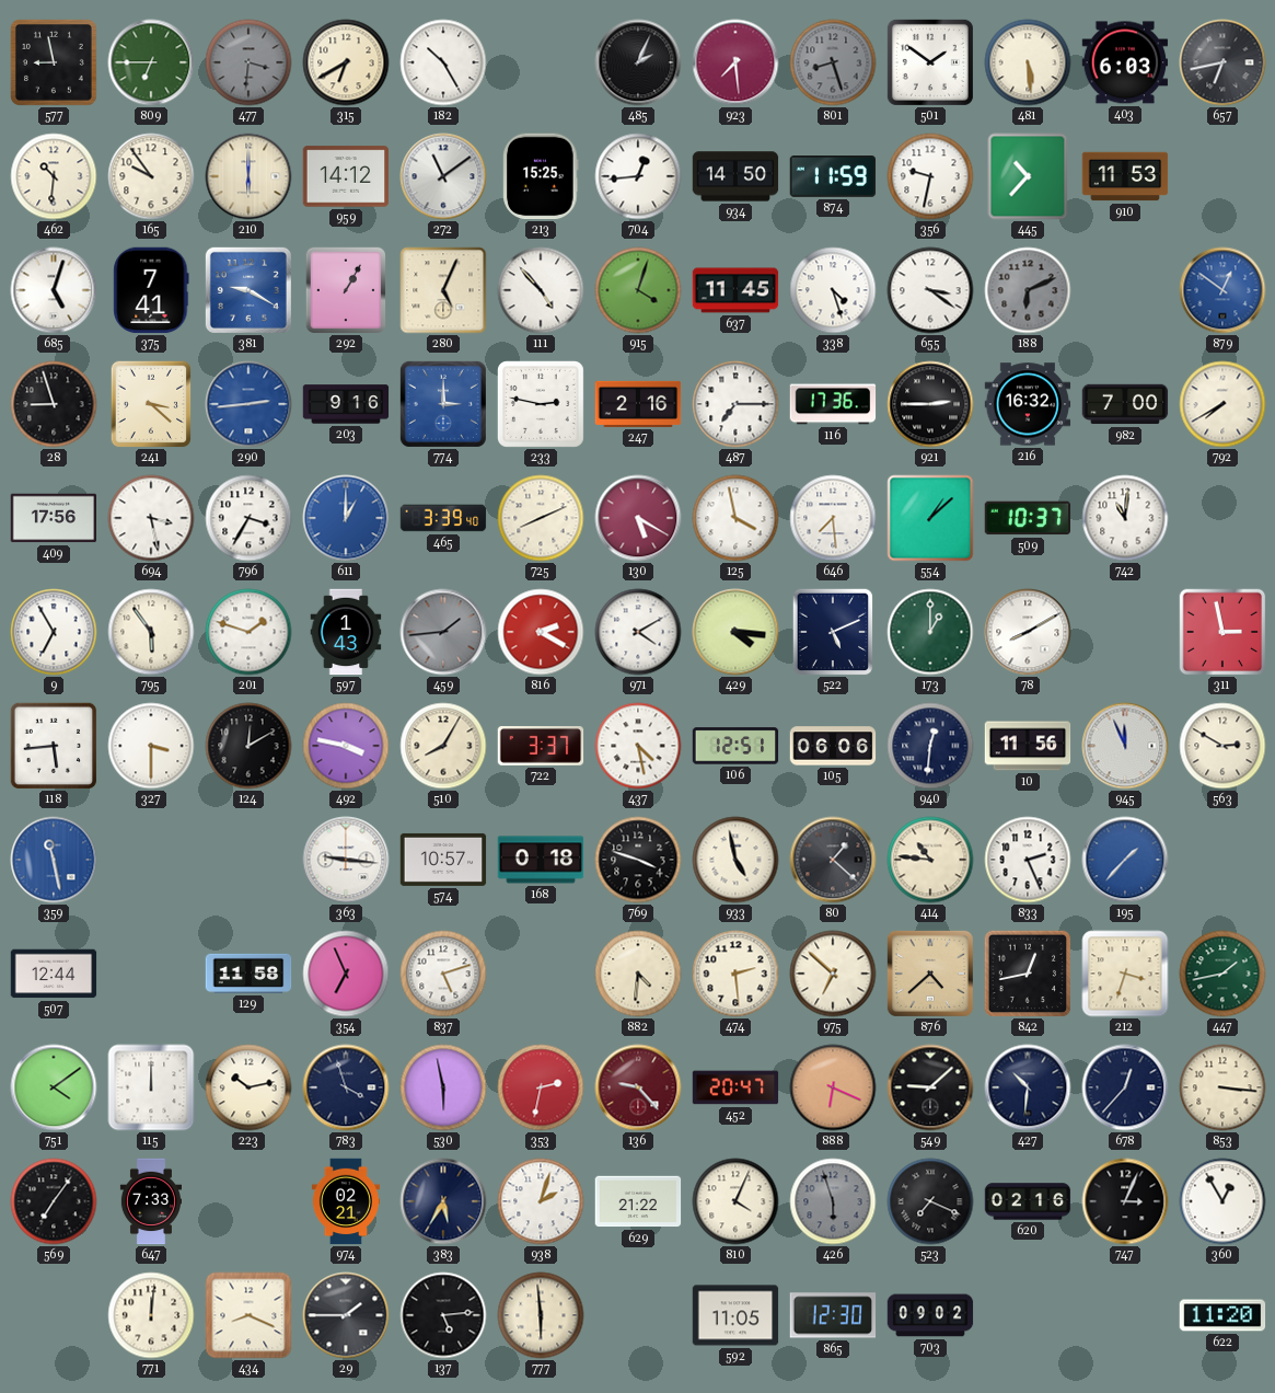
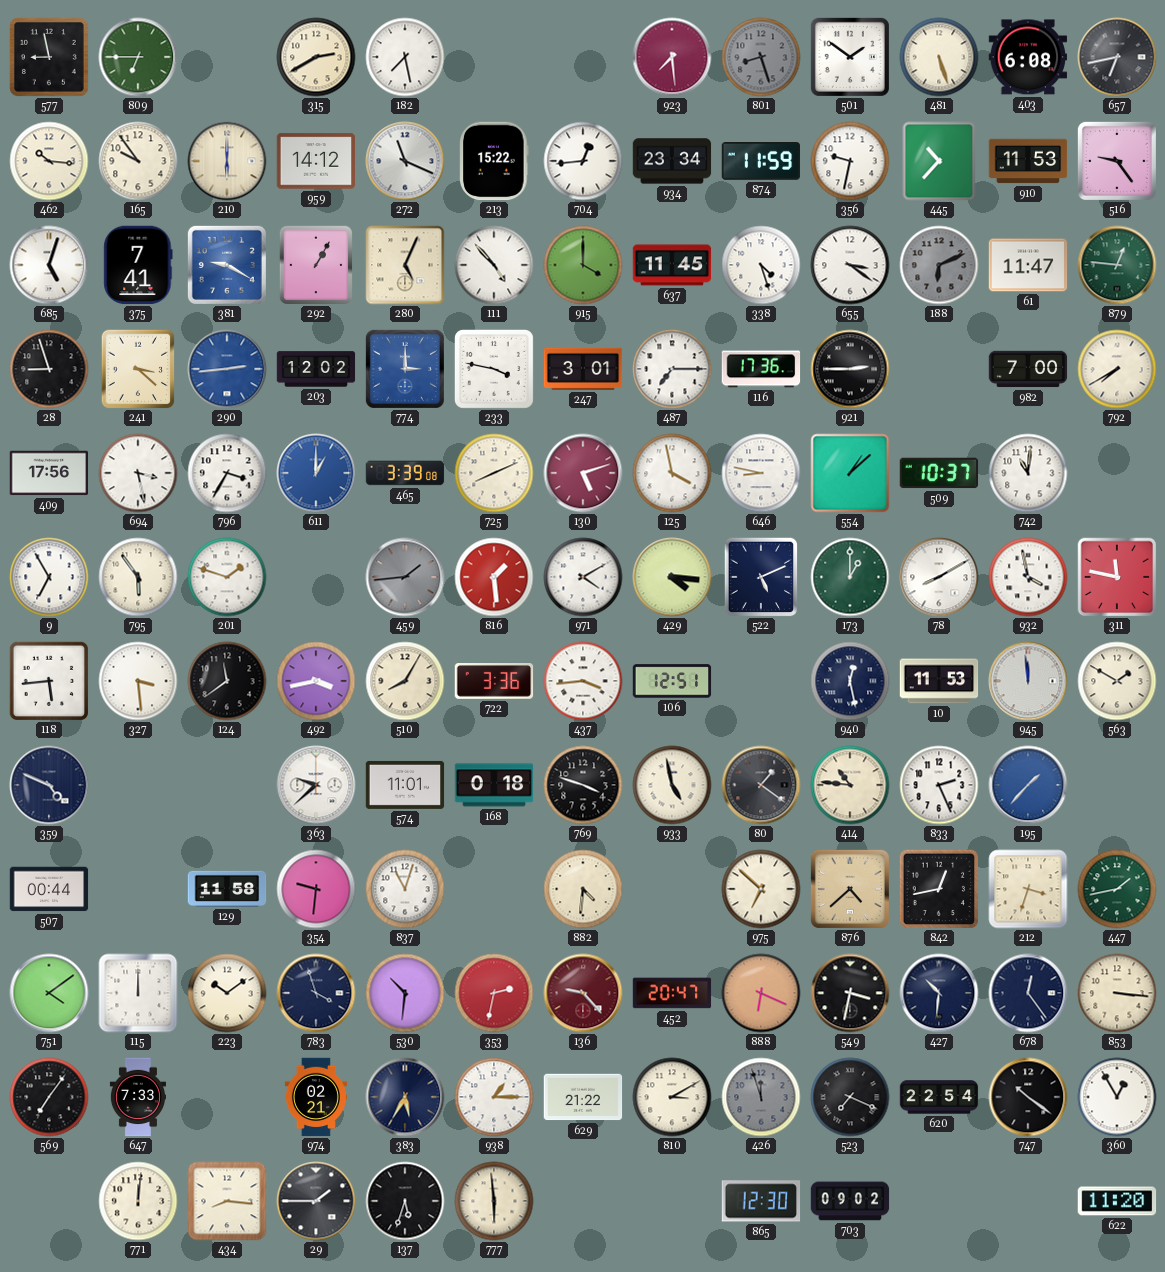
477: 3:31 -> none
315: 6:40 -> 2:40
182: 10:25 -> 7:28
485: 2:04 -> none
481: 5:29 -> 5:27
403: 6:03 -> 6:08
462: 10:31 -> 10:16
272: 11:09 -> 11:19
213: 15:25 -> 15:22
934: 14:50 -> 23:34
516: none -> 9:24
915: 4:03 -> 4:00
61: none -> 11:47
879: 12:51 -> 12:46
879 dial: blue -> green
203: 9:16 -> 12:02
233: 2:47 -> 3:47
247: 2:16 -> 3:01
216: 16:32 -> none
465: 3:39:40 -> 3:39:08
130: 5:20 -> 5:12
646: 7:29 -> 8:47
597: 1:43 -> none
816: 2:20 -> 1:29
932: none -> 3:58
311: 2:58 -> 11:47
327: 3:30 -> 3:29
124: 12:10 -> 11:39
492: 3:47 -> 3:43
722: 3:37 -> 3:36
437: 4:28 -> 3:44
105: 06:06 -> none
940: 12:31 -> 12:28
10: 11:56 -> 11:53
945: 11:56 -> 11:59
563: 2:50 -> 1:50
359: 11:28 -> 4:49
359 dial: blue -> navy
363: 9:16 -> 9:38
574: 10:57 -> 11:01
80: 1:22 -> 1:21
507: 12:44 -> 00:44
354: 6:56 -> 9:31
837: 5:12 -> 11:03
474: 2:29 -> none
223: 10:13 -> 10:09
530: 5:58 -> 10:31
549: 9:08 -> 3:32
678: 12:37 -> 12:24
938: 2:03 -> 1:15
810: 4:04 -> 3:10
426: 5:57 -> 11:57
620: 02:16 -> 22:54
747: 3:04 -> 10:21
434: 8:19 -> 8:16
137: 5:14 -> 5:33
592: 11:05 -> none
